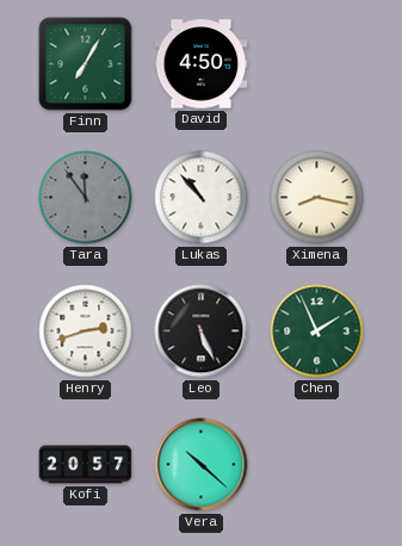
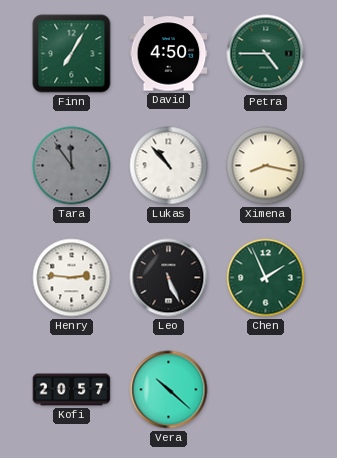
Petra: none -> 4:45
Henry: 2:42 -> 2:46
